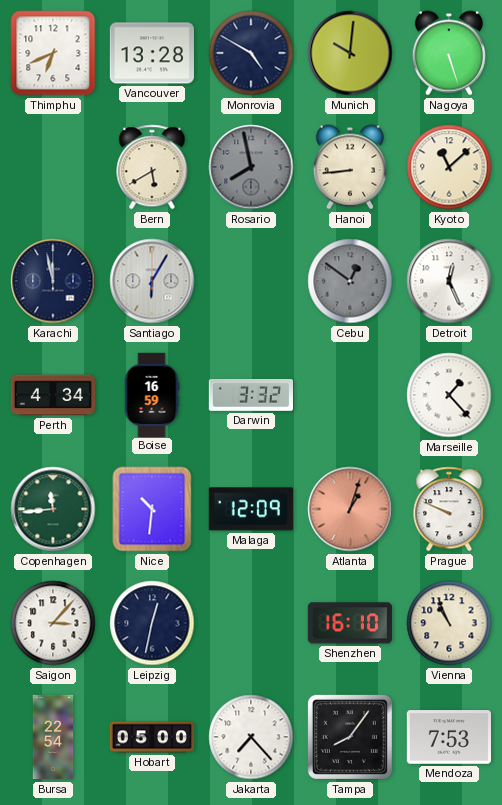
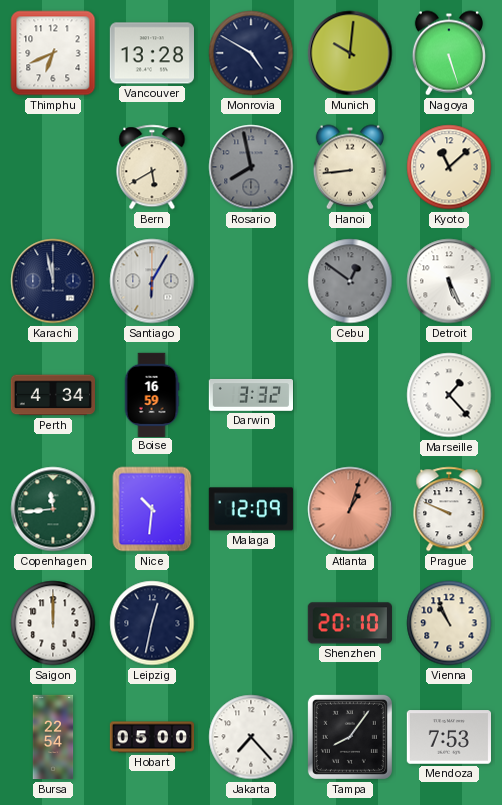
Detroit: 12:26 -> 5:26
Saigon: 3:07 -> 12:00
Shenzhen: 16:10 -> 20:10
